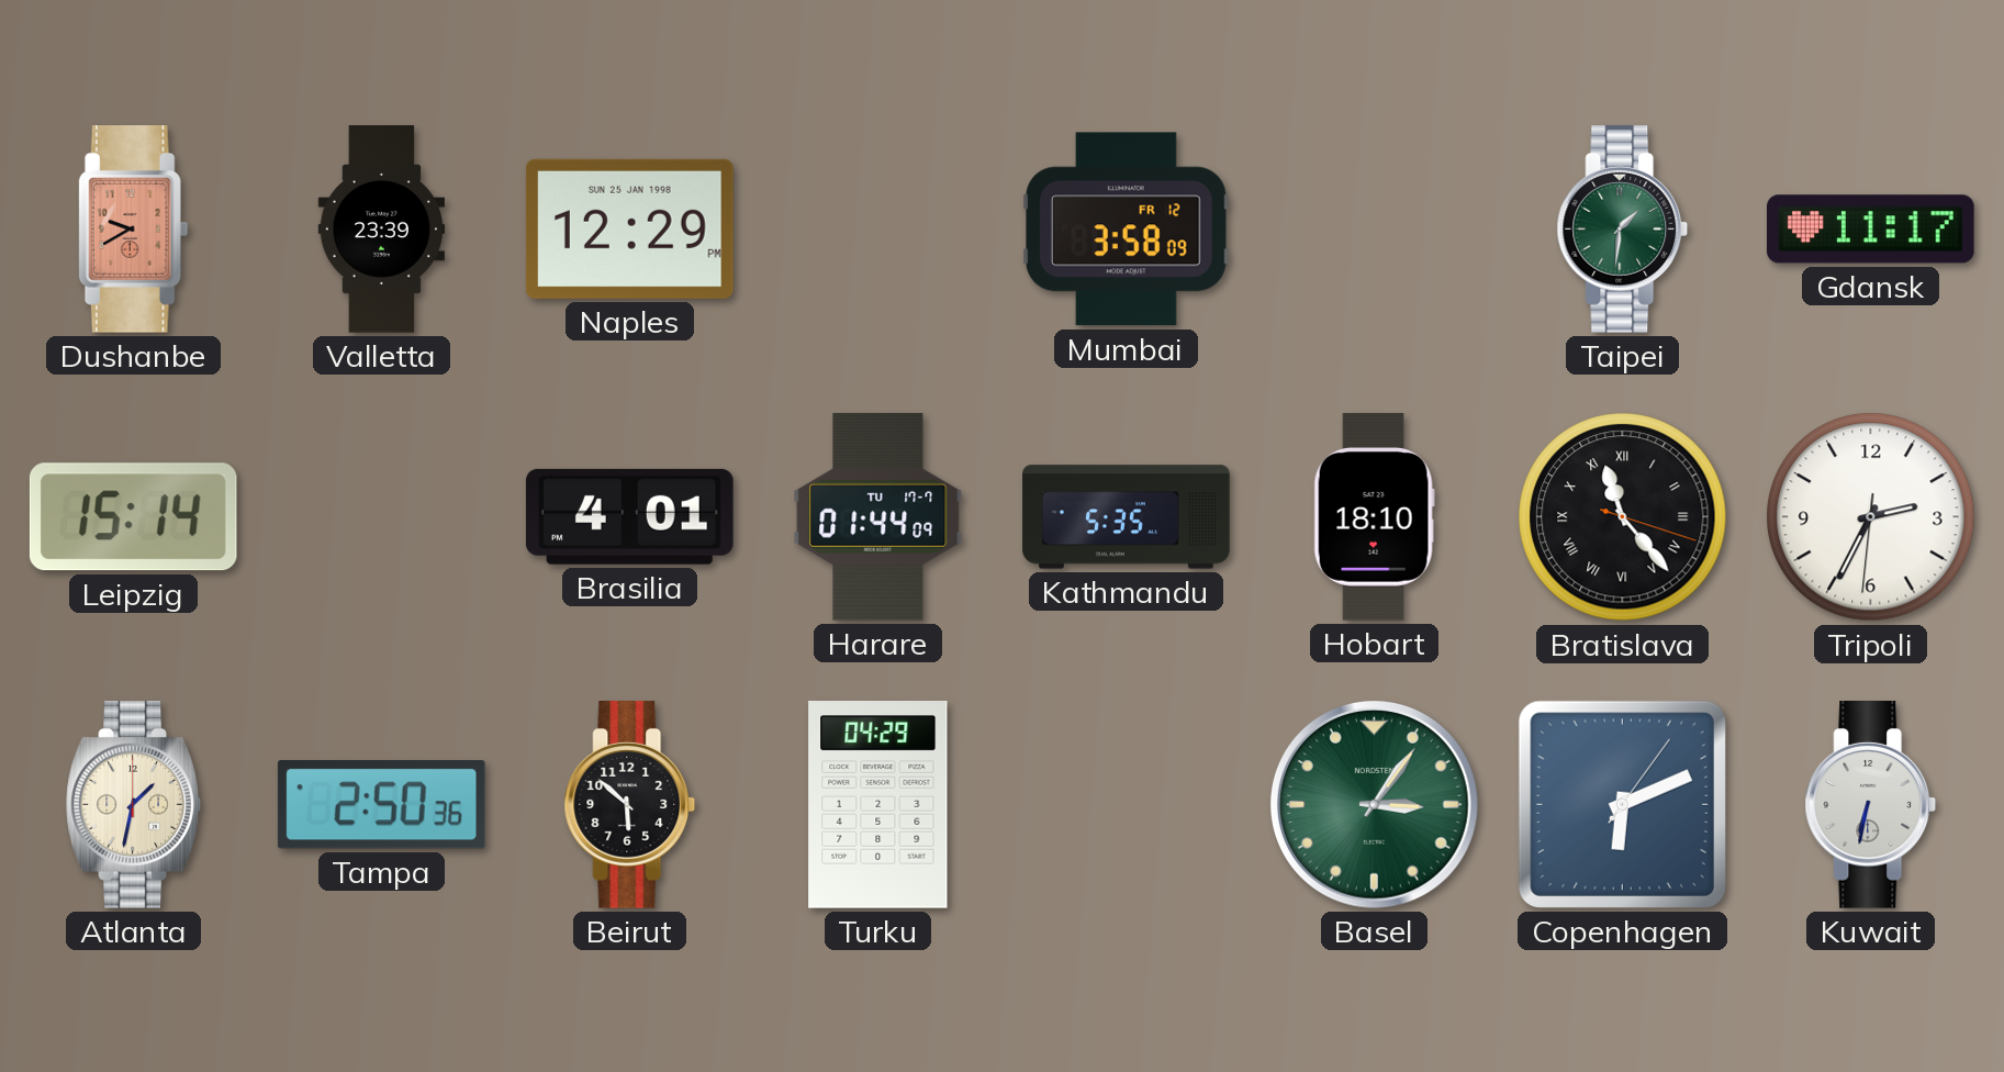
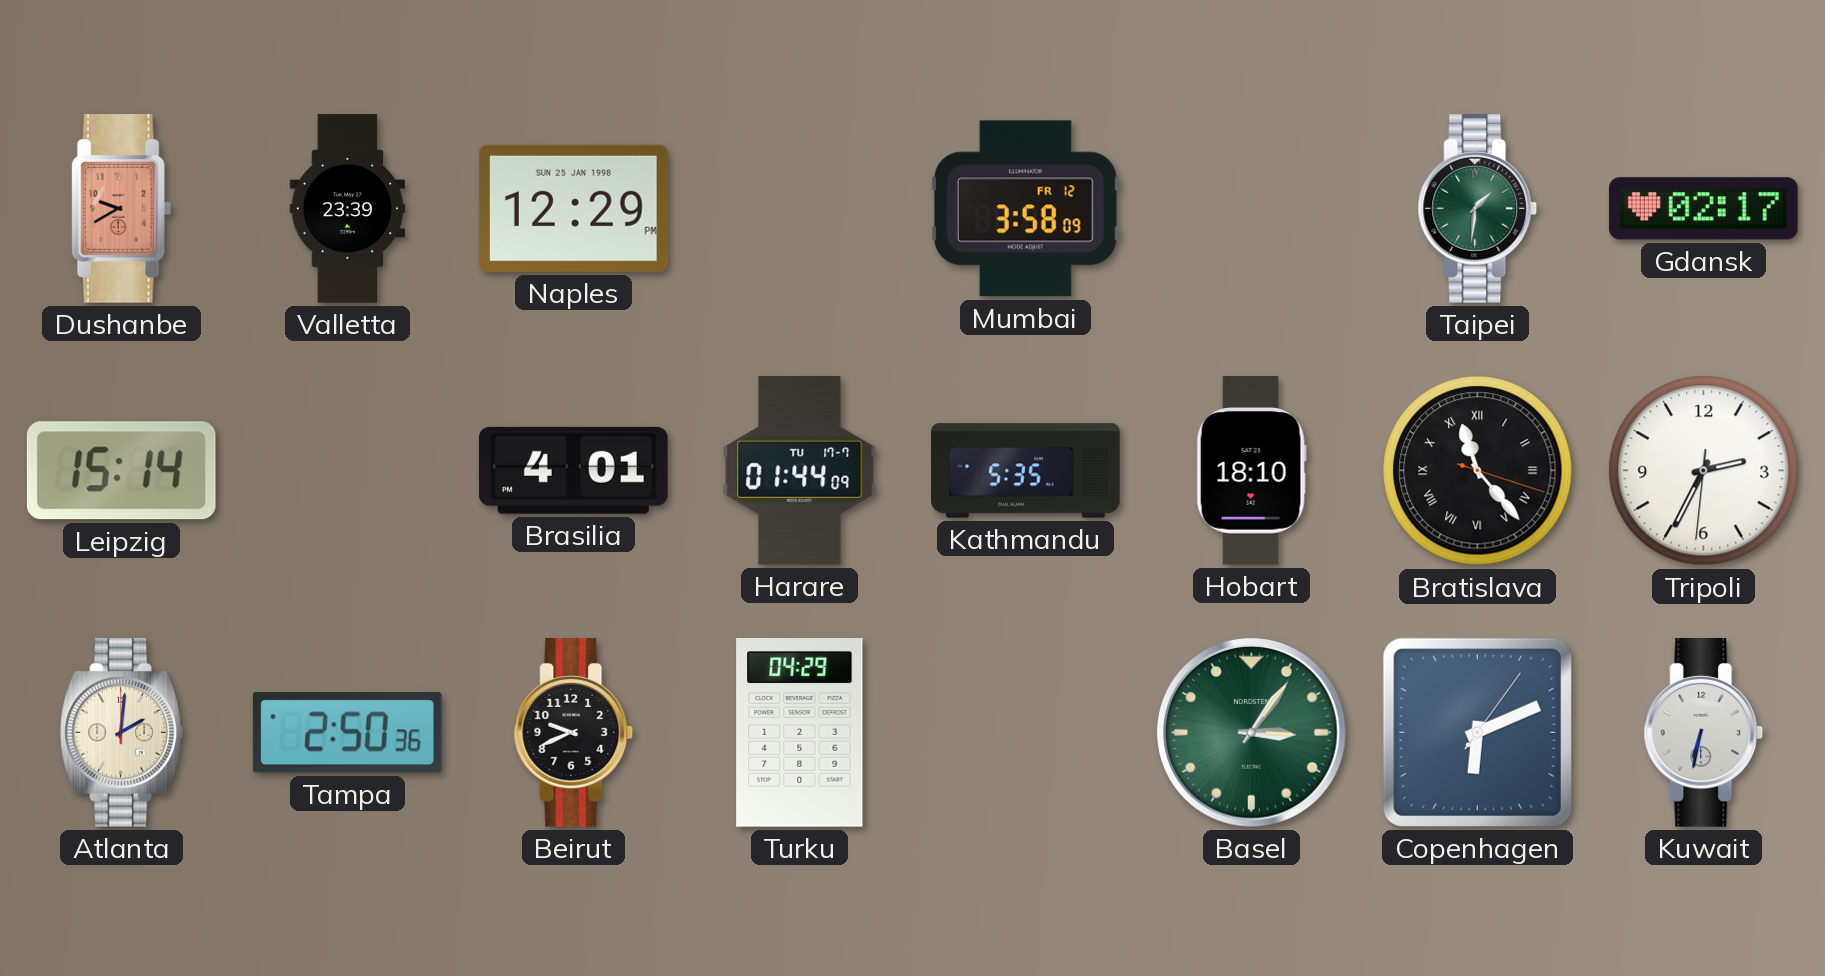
Gdansk: 11:17 -> 02:17
Atlanta: 1:32 -> 2:01
Beirut: 5:52 -> 9:41
